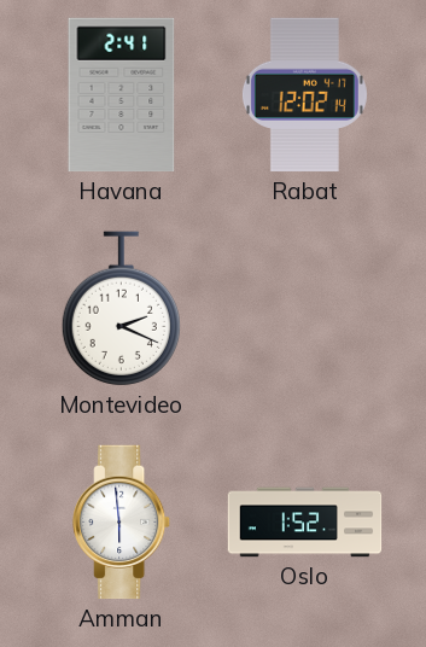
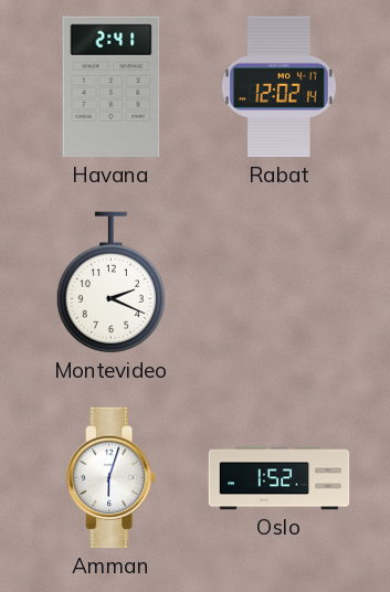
Amman: 5:59 -> 6:03
